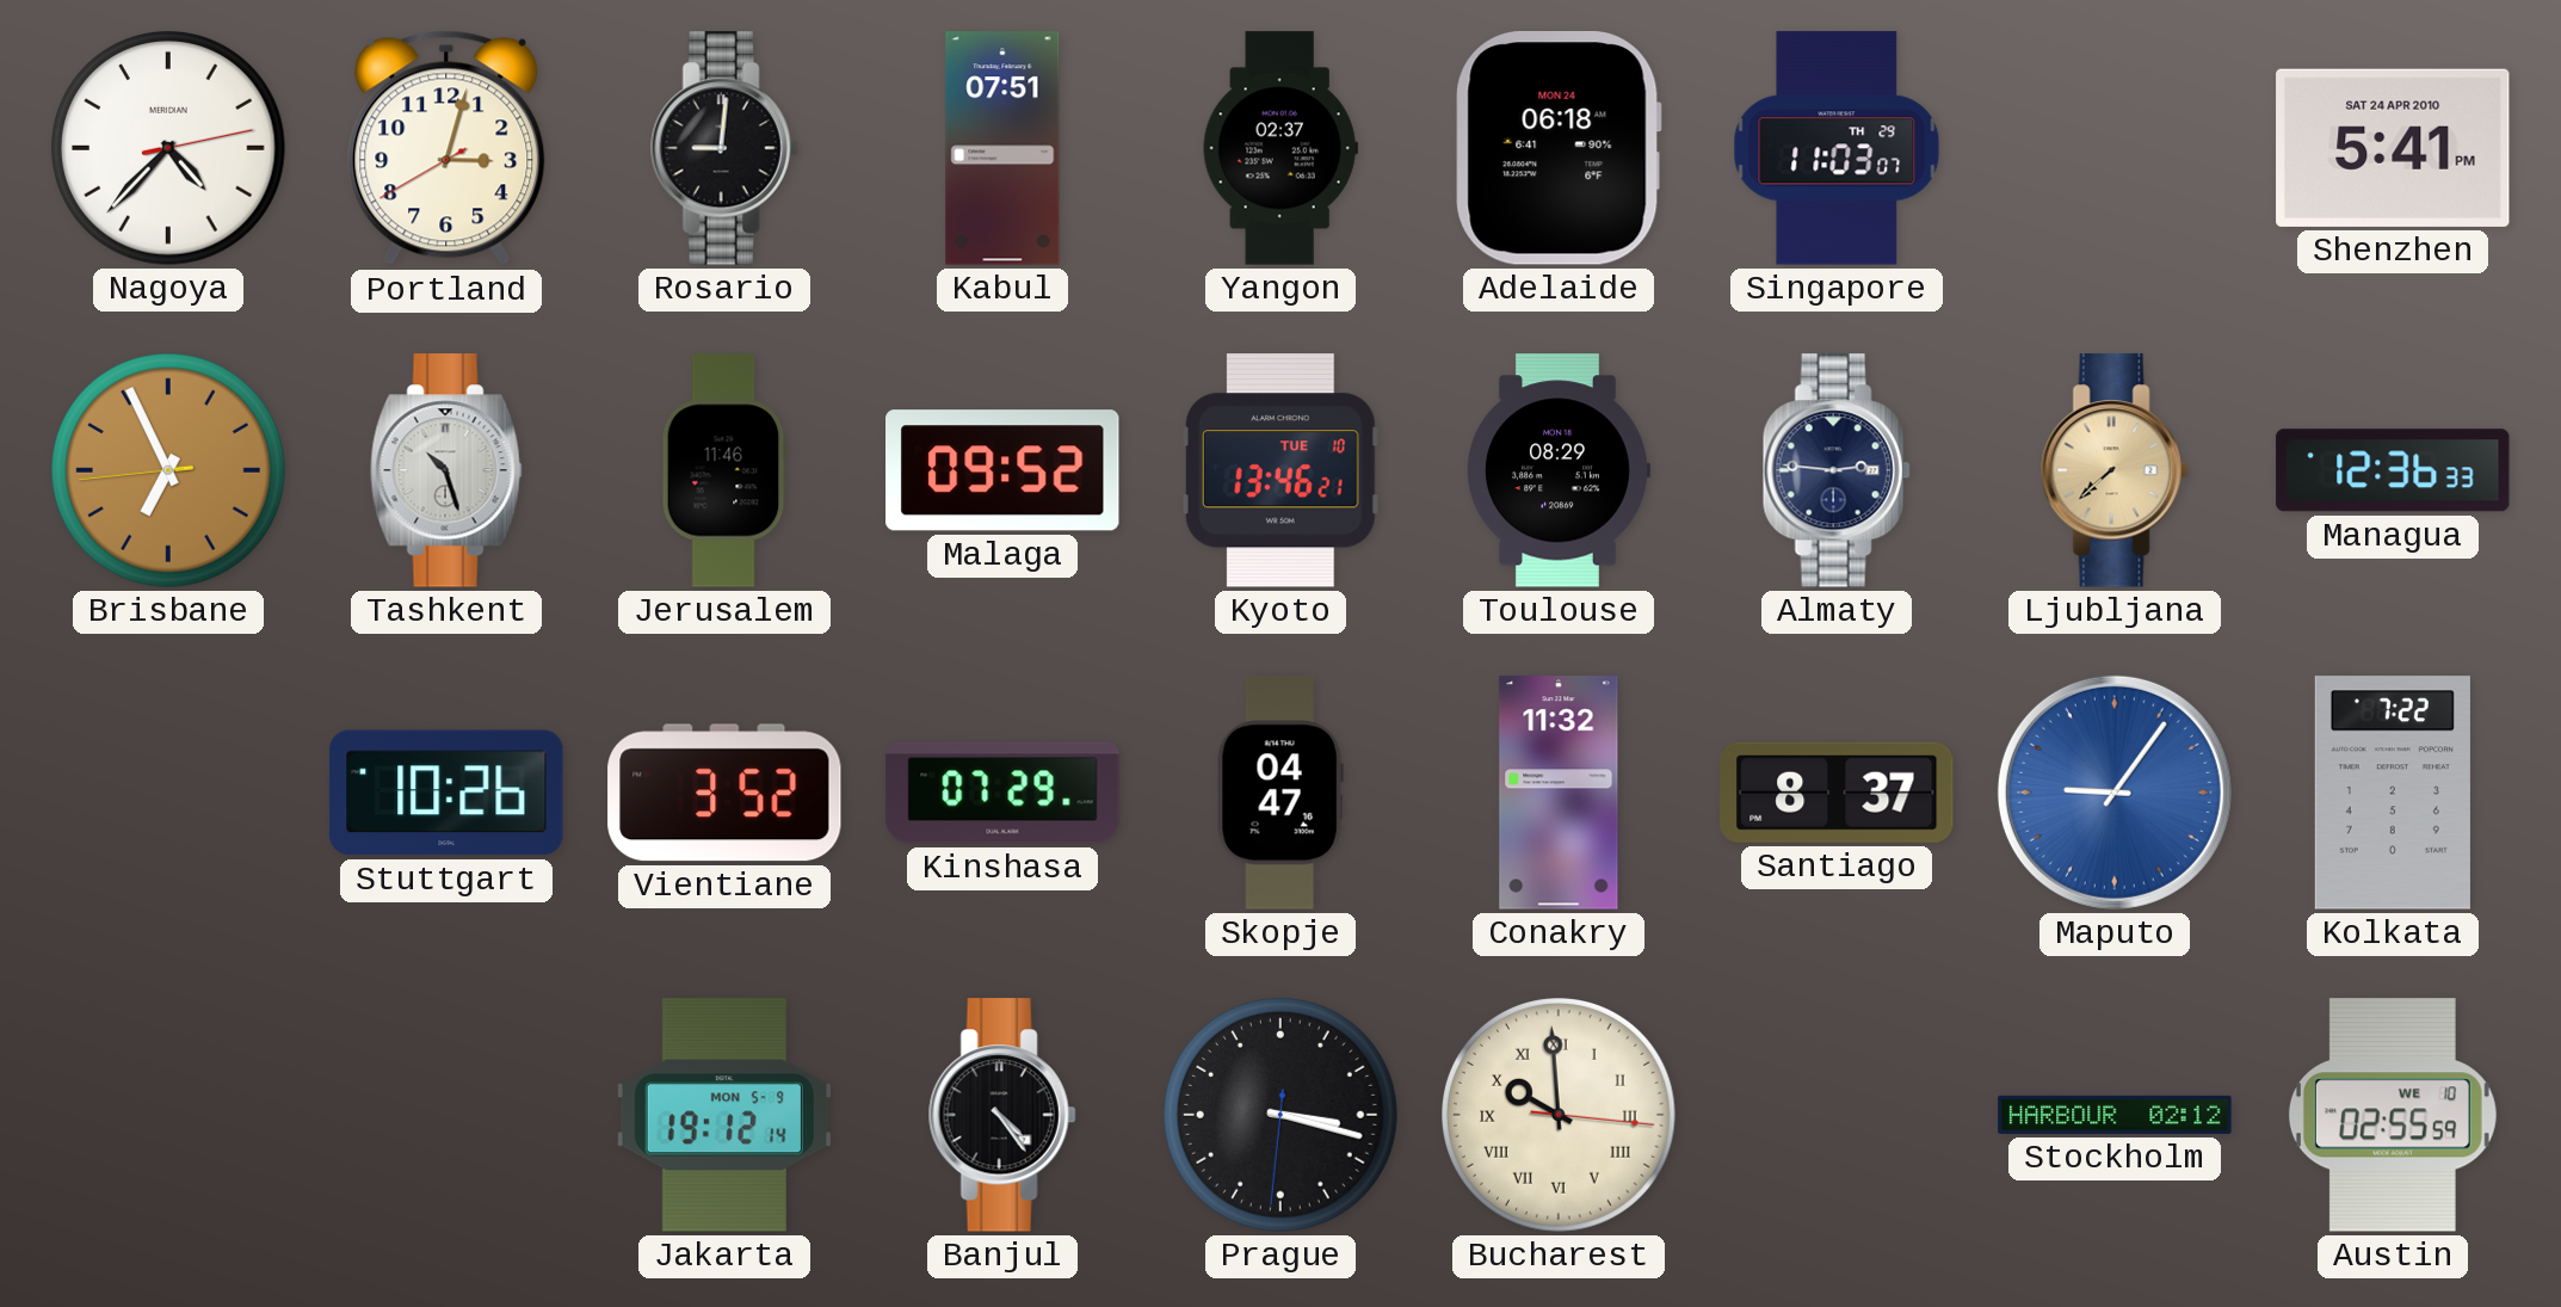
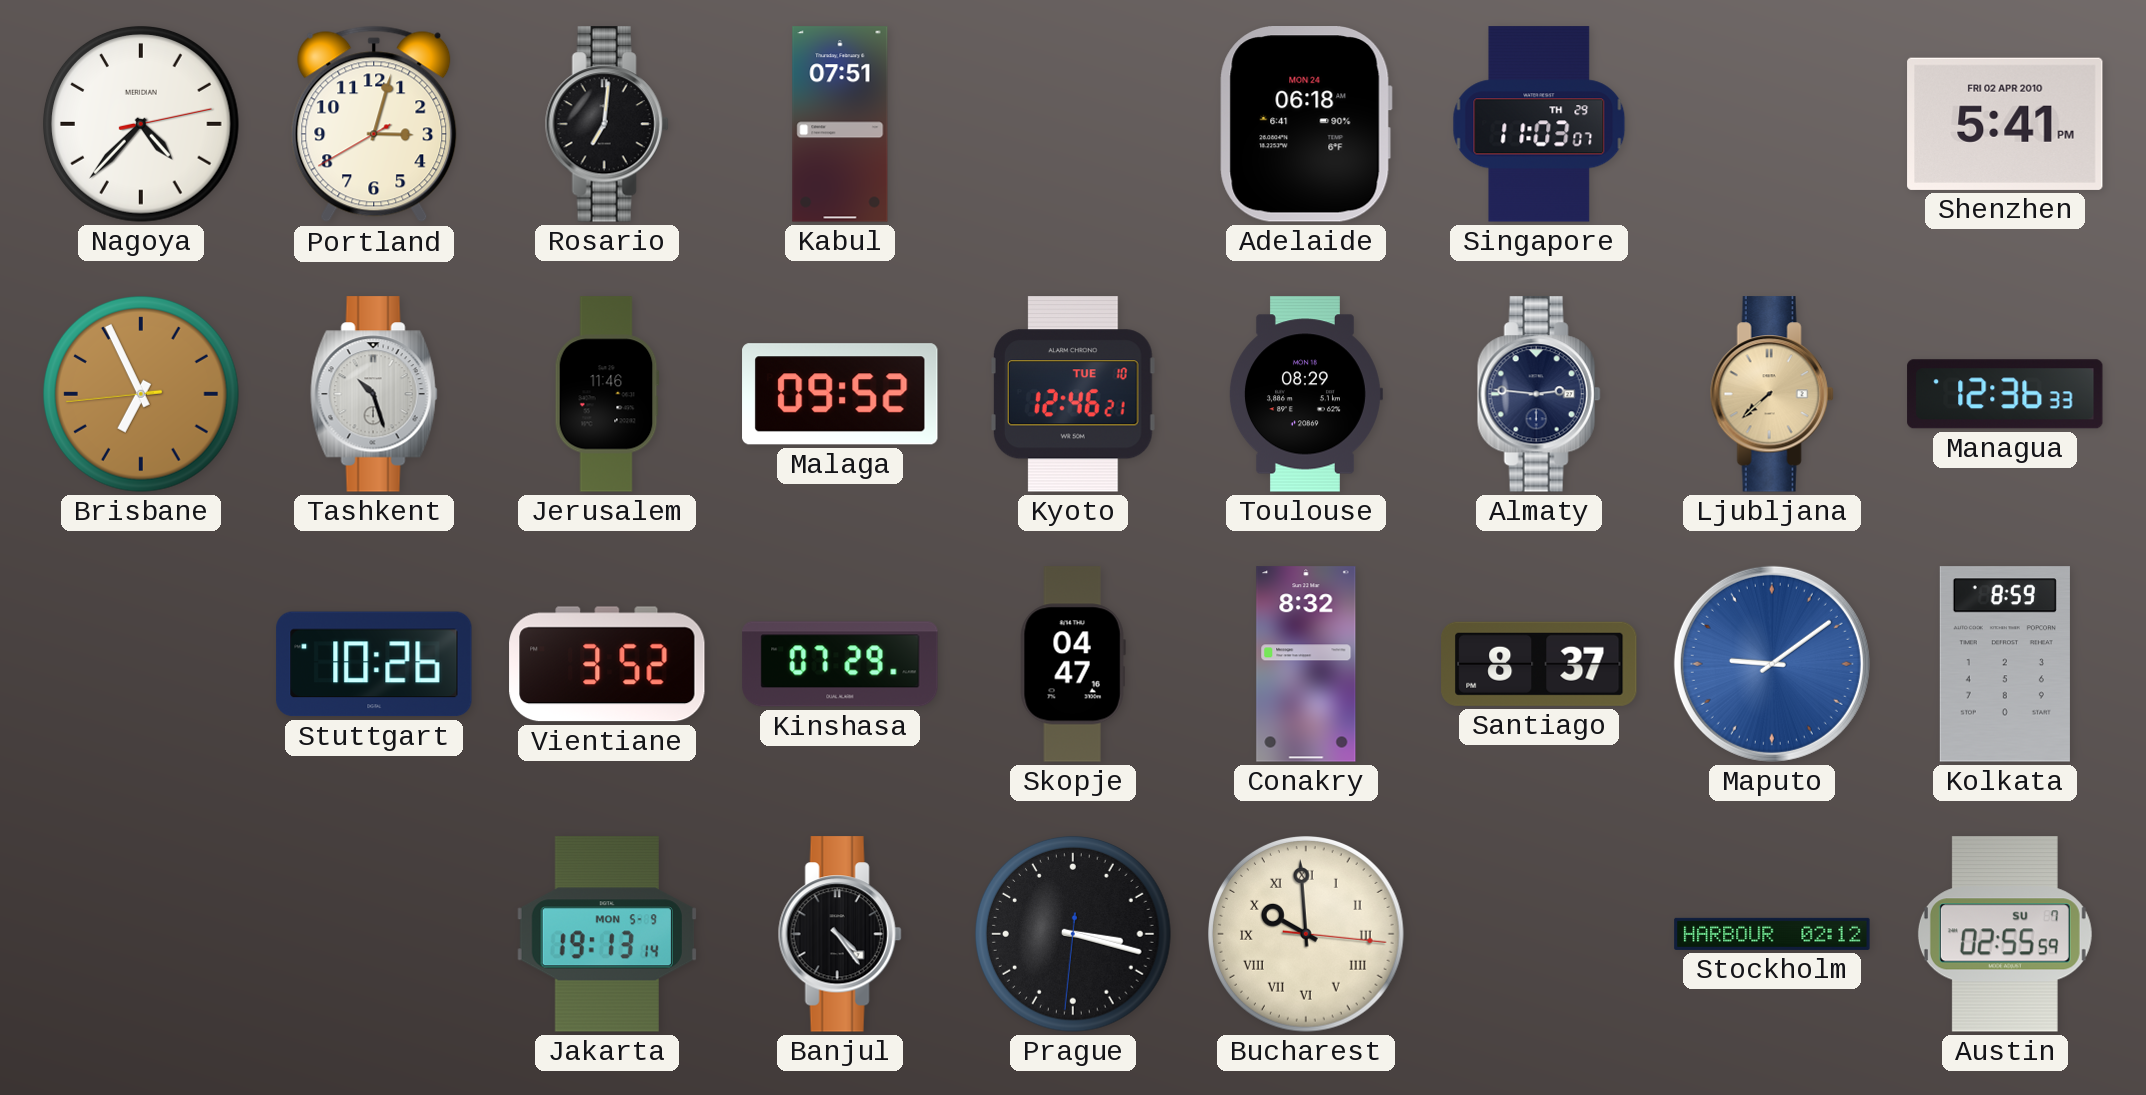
Rosario: 9:01 -> 7:01
Yangon: 02:37 -> none
Shenzhen date: SAT 24 APR 2010 -> FRI 02 APR 2010
Kyoto: 13:46 -> 12:46
Conakry: 11:32 -> 8:32
Maputo: 9:06 -> 9:09
Kolkata: 7:22 -> 8:59
Jakarta: 19:12 -> 19:13
Austin date: WE 10 -> SU 7
